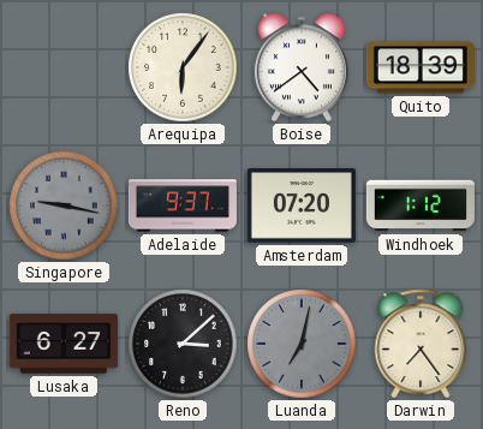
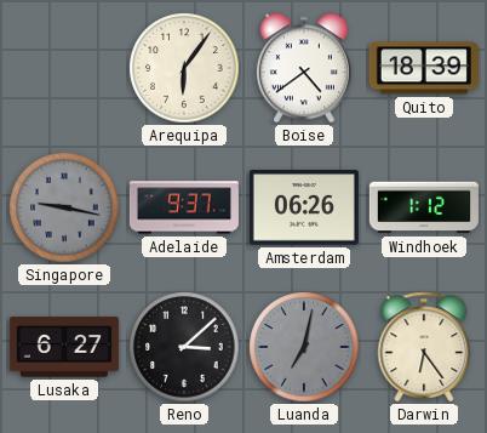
Amsterdam: 07:20 -> 06:26
Darwin: 7:24 -> 6:24
